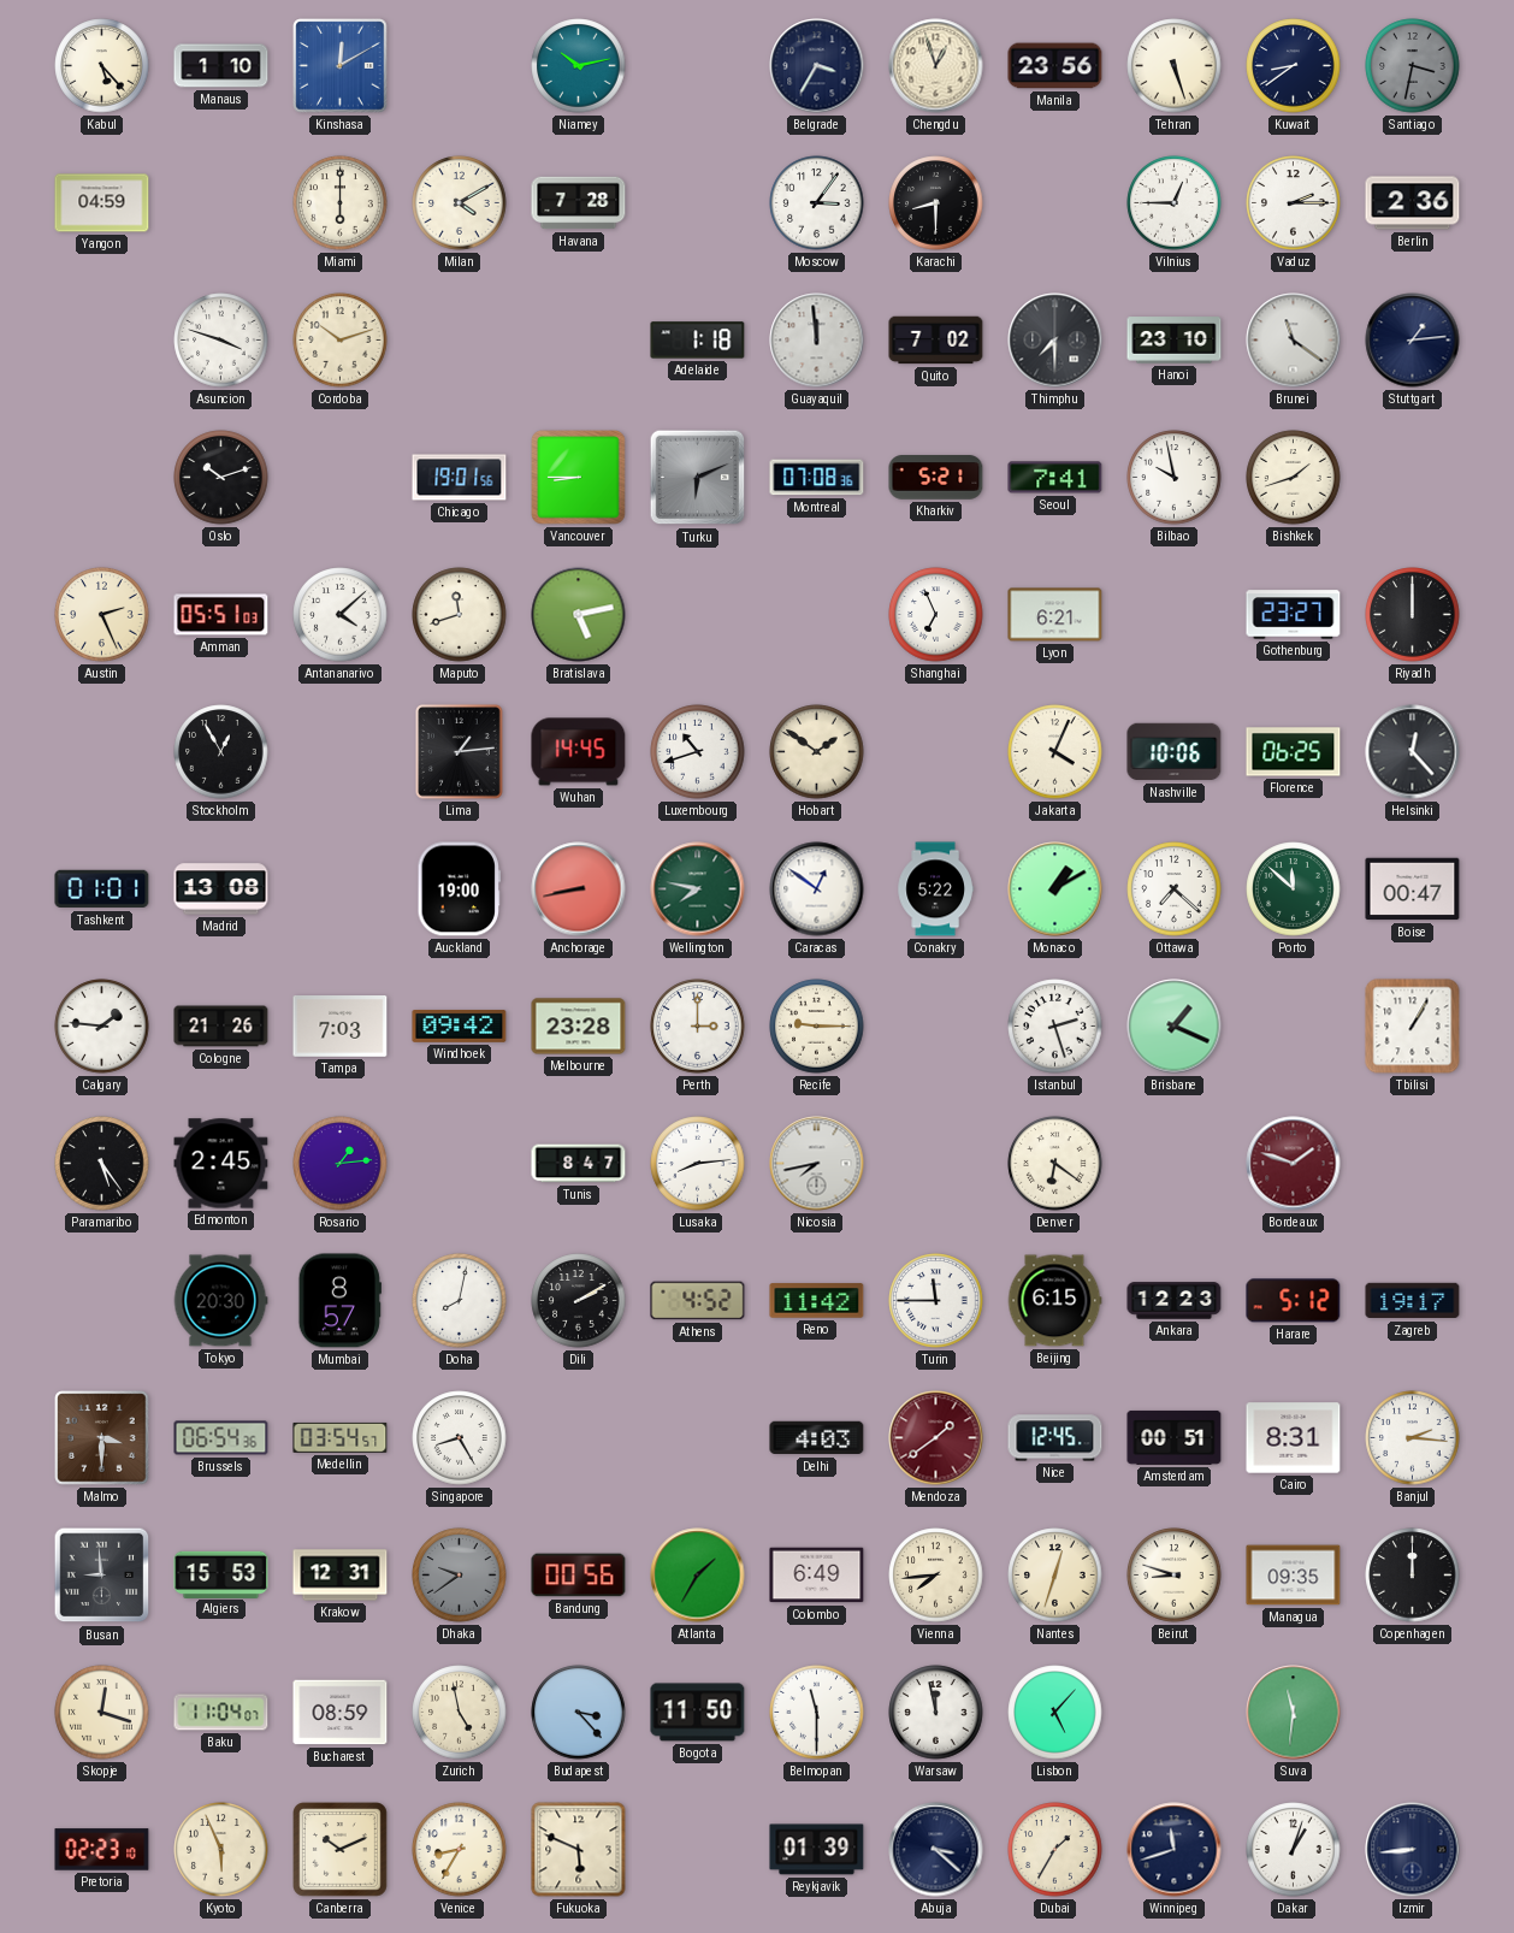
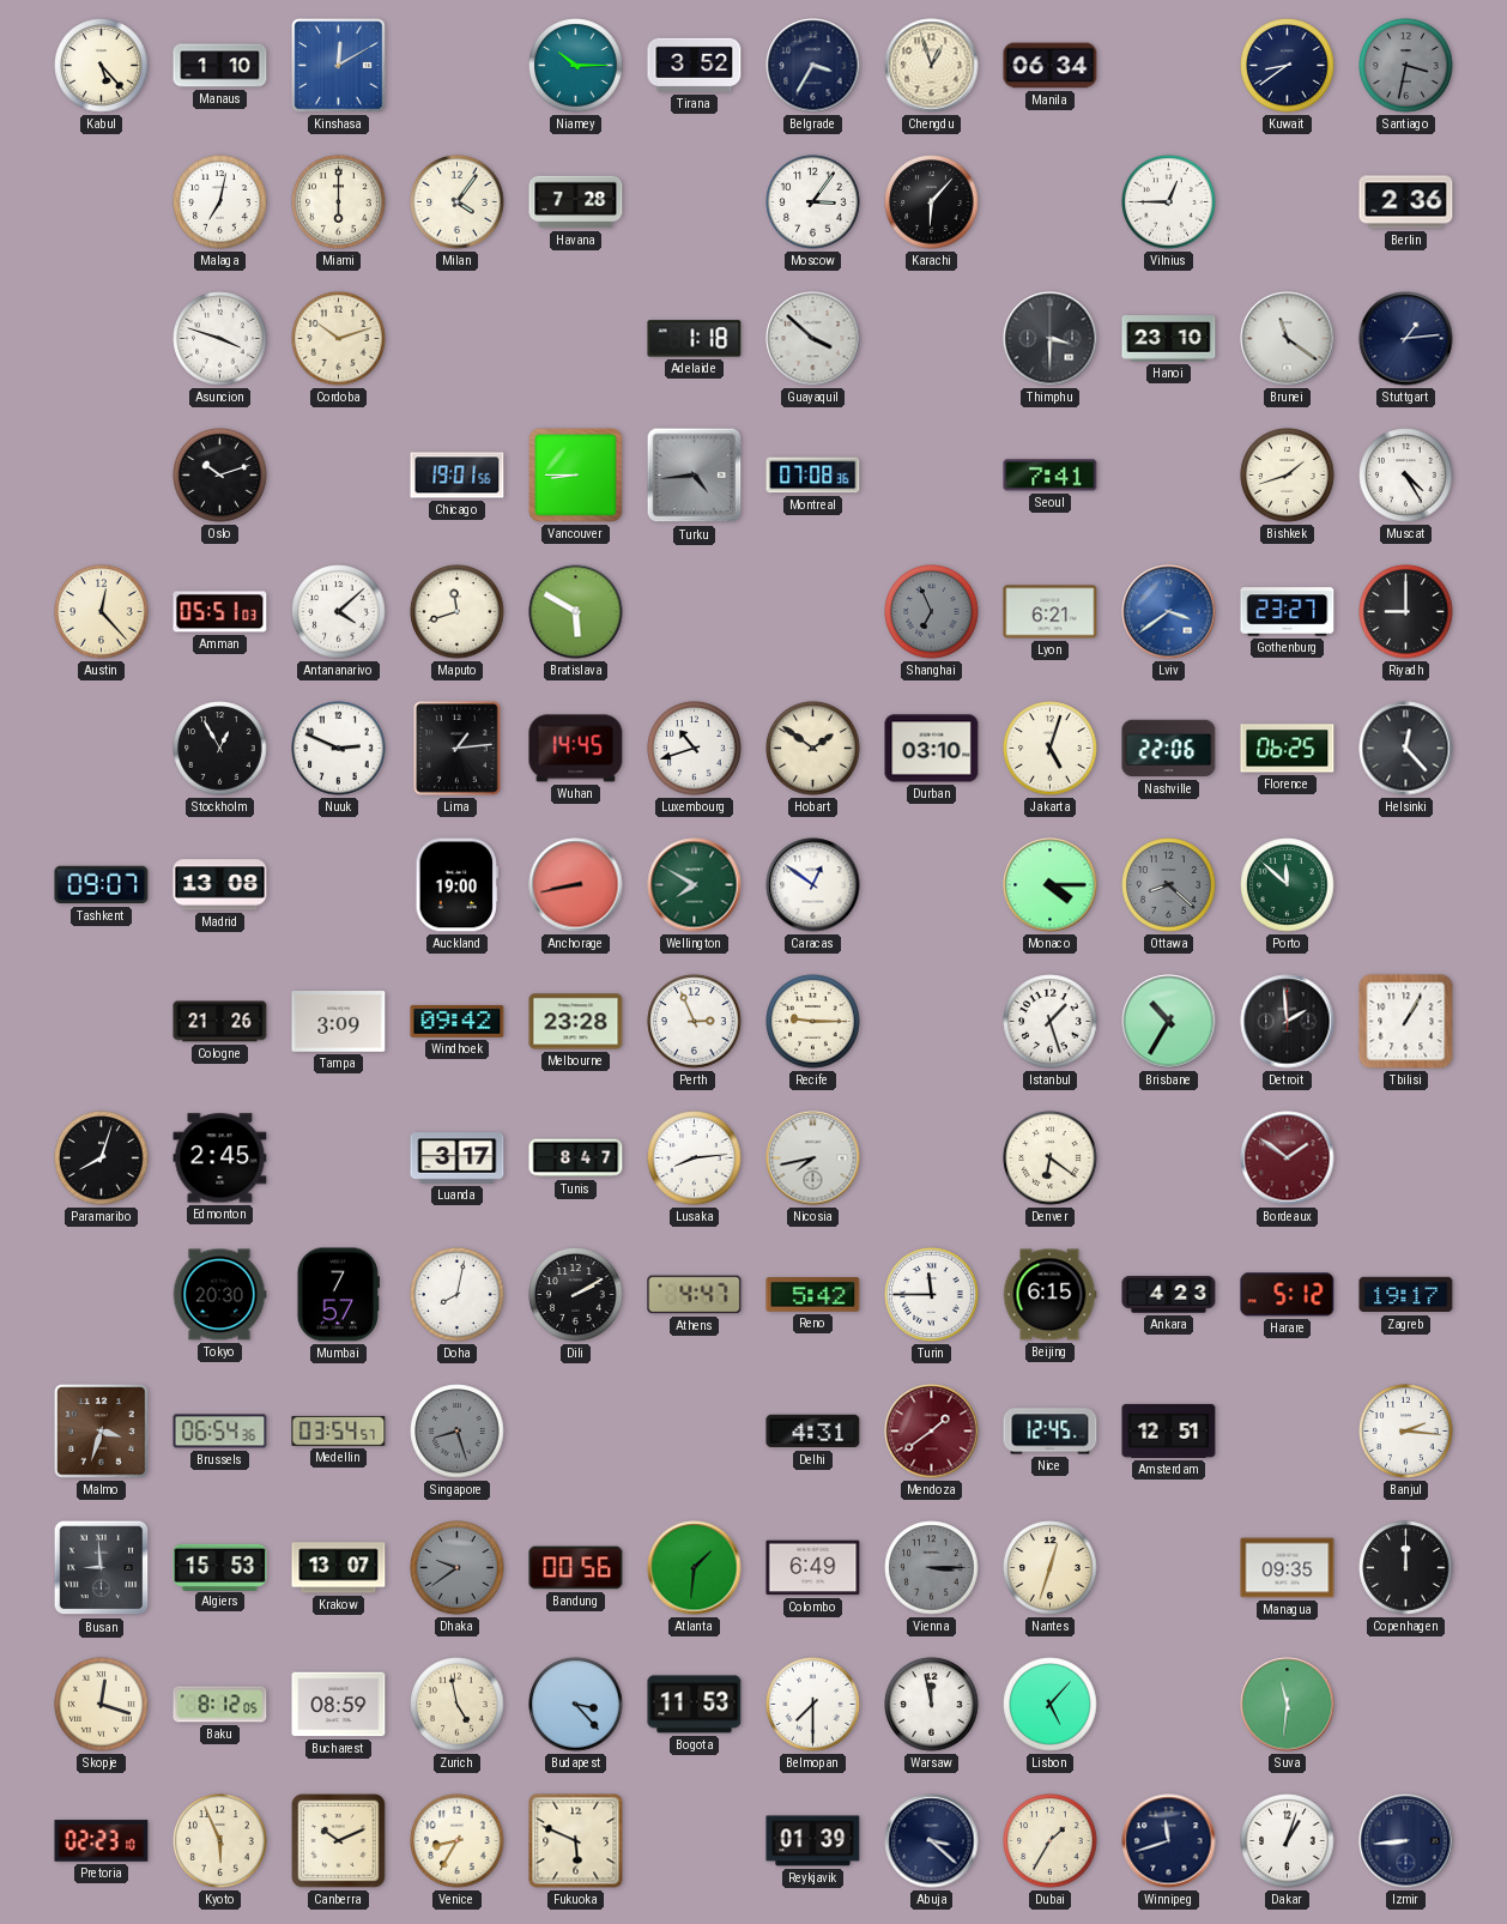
Niamey: 10:13 -> 10:15
Tirana: none -> 3:52
Manila: 23:56 -> 06:34
Tehran: 5:27 -> none
Yangon: 04:59 -> none
Malaga: none -> 7:02
Milan: 4:10 -> 4:06
Karachi: 8:30 -> 6:07
Vaduz: 2:15 -> none
Guayaquil: 11:59 -> 3:52
Quito: 7:02 -> none
Thimphu: 7:30 -> 3:30
Turku: 6:11 -> 4:44
Kharkiv: 5:21 -> none
Bilbao: 9:58 -> none
Muscat: none -> 4:25
Austin: 2:26 -> 12:23
Bratislava: 5:13 -> 5:50
Shanghai dial: white -> grey
Lviv: none -> 3:39
Riyadh: 12:00 -> 9:00
Nuuk: none -> 2:49
Durban: none -> 03:10
Jakarta: 4:04 -> 5:03
Nashville: 10:06 -> 22:06
Tashkent: 01:01 -> 09:07
Wellington: 7:47 -> 7:50
Conakry: 5:22 -> none
Monaco: 1:10 -> 4:15
Ottawa: 7:22 -> 8:22
Ottawa dial: white -> grey
Boise: 00:47 -> none
Calgary: 1:46 -> none
Tampa: 7:03 -> 3:09
Perth: 3:00 -> 2:56
Istanbul: 2:27 -> 1:27
Brisbane: 1:19 -> 10:35
Detroit: none -> 1:59
Paramaribo: 5:24 -> 8:03
Rosario: 1:14 -> none
Luanda: none -> 3:17
Bordeaux: 1:48 -> 1:51
Mumbai: 8:57 -> 7:57
Athens: 4:52 -> 4:47
Reno: 11:42 -> 5:42
Ankara: 12:23 -> 4:23
Malmo: 3:30 -> 3:33
Singapore: 8:25 -> 8:27
Singapore dial: white -> grey
Delhi: 4:03 -> 4:31
Amsterdam: 00:51 -> 12:51
Cairo: 8:31 -> none
Krakow: 12:31 -> 13:07
Atlanta: 1:35 -> 1:31
Vienna: 7:44 -> 3:15
Vienna dial: cream -> grey
Beirut: 8:48 -> none
Baku: 11:04 -> 8:12
Bogota: 11:50 -> 11:53
Belmopan: 11:30 -> 7:30
